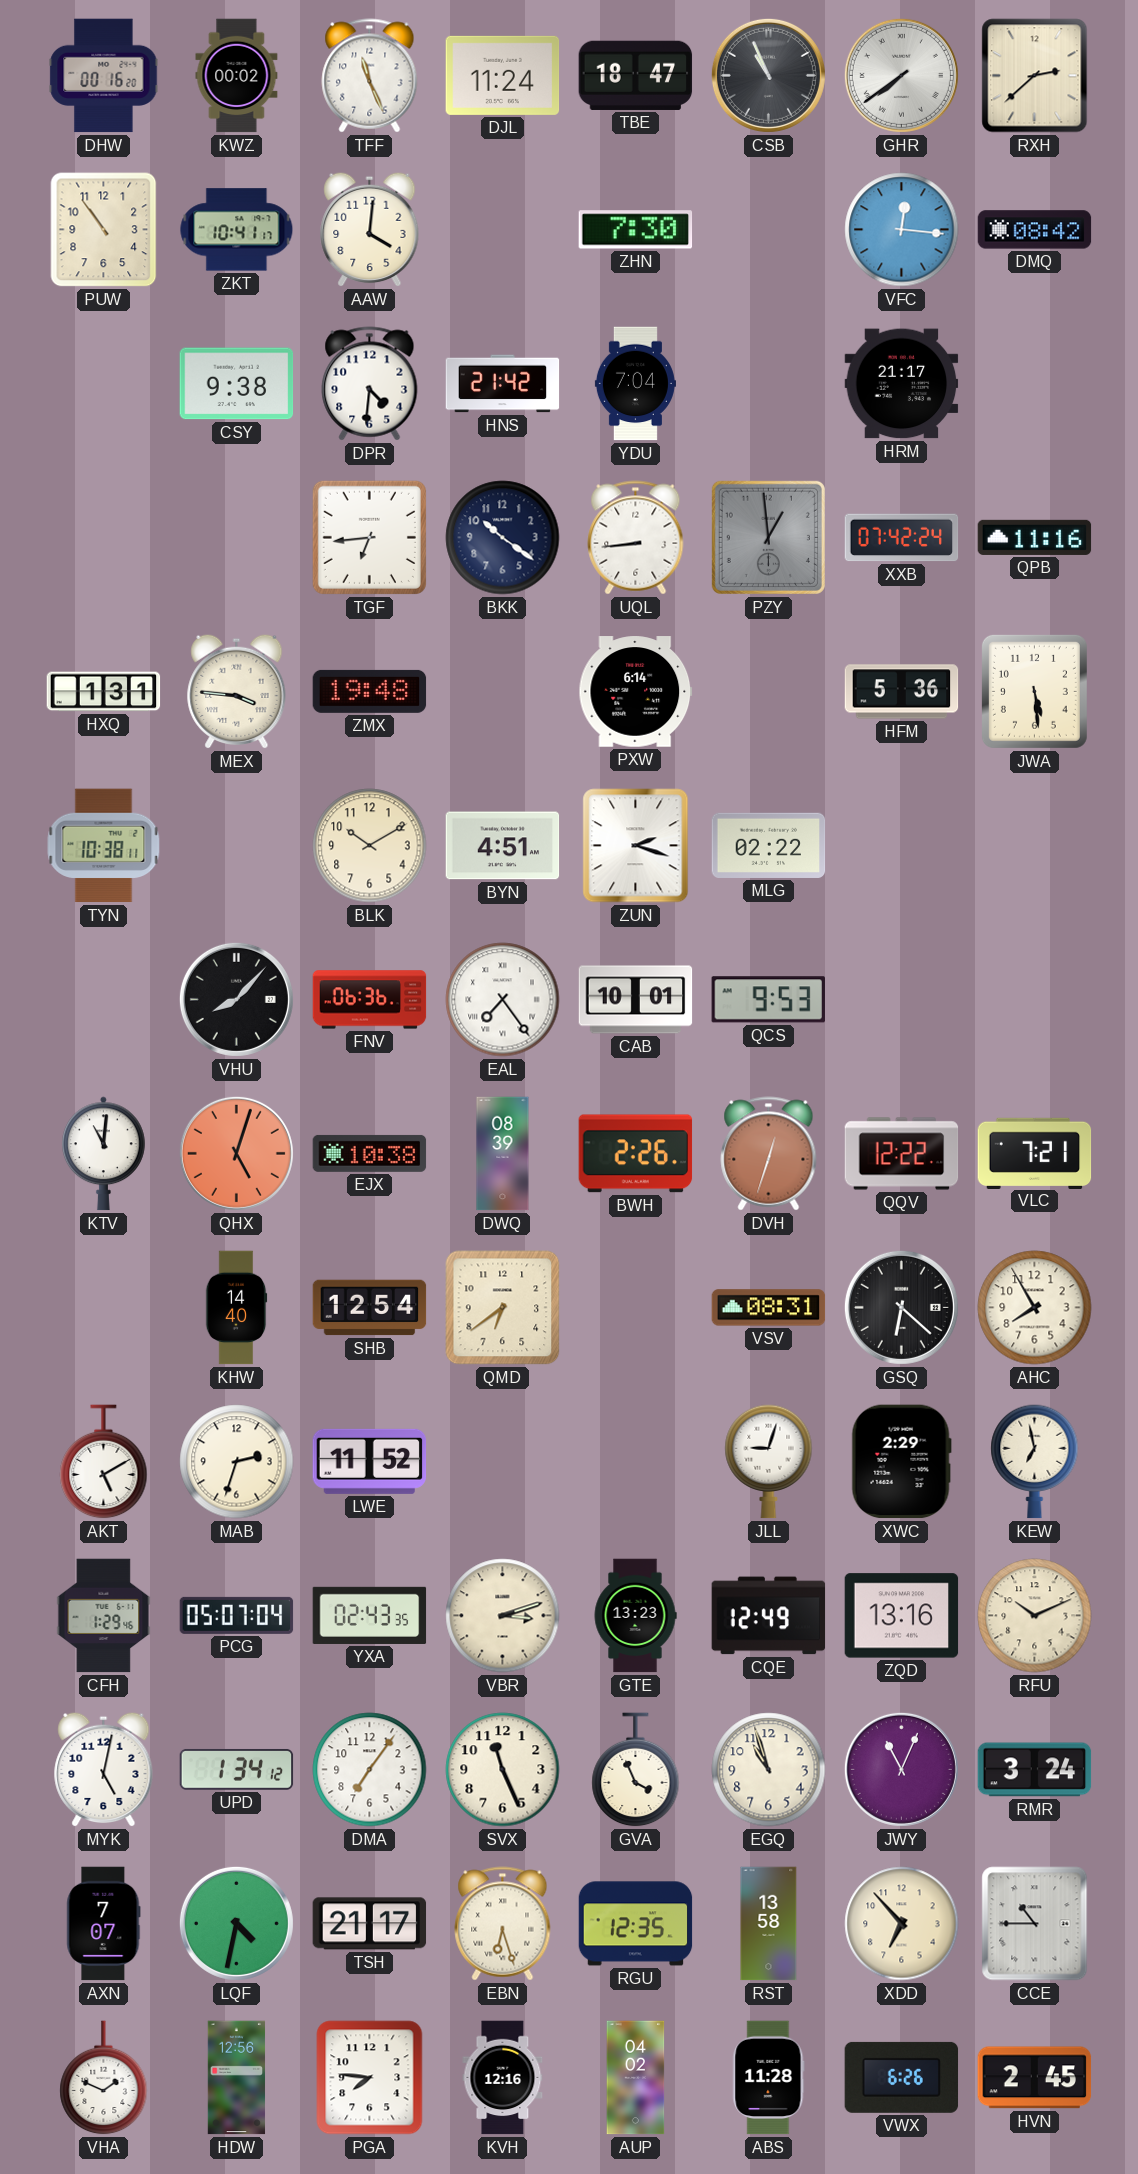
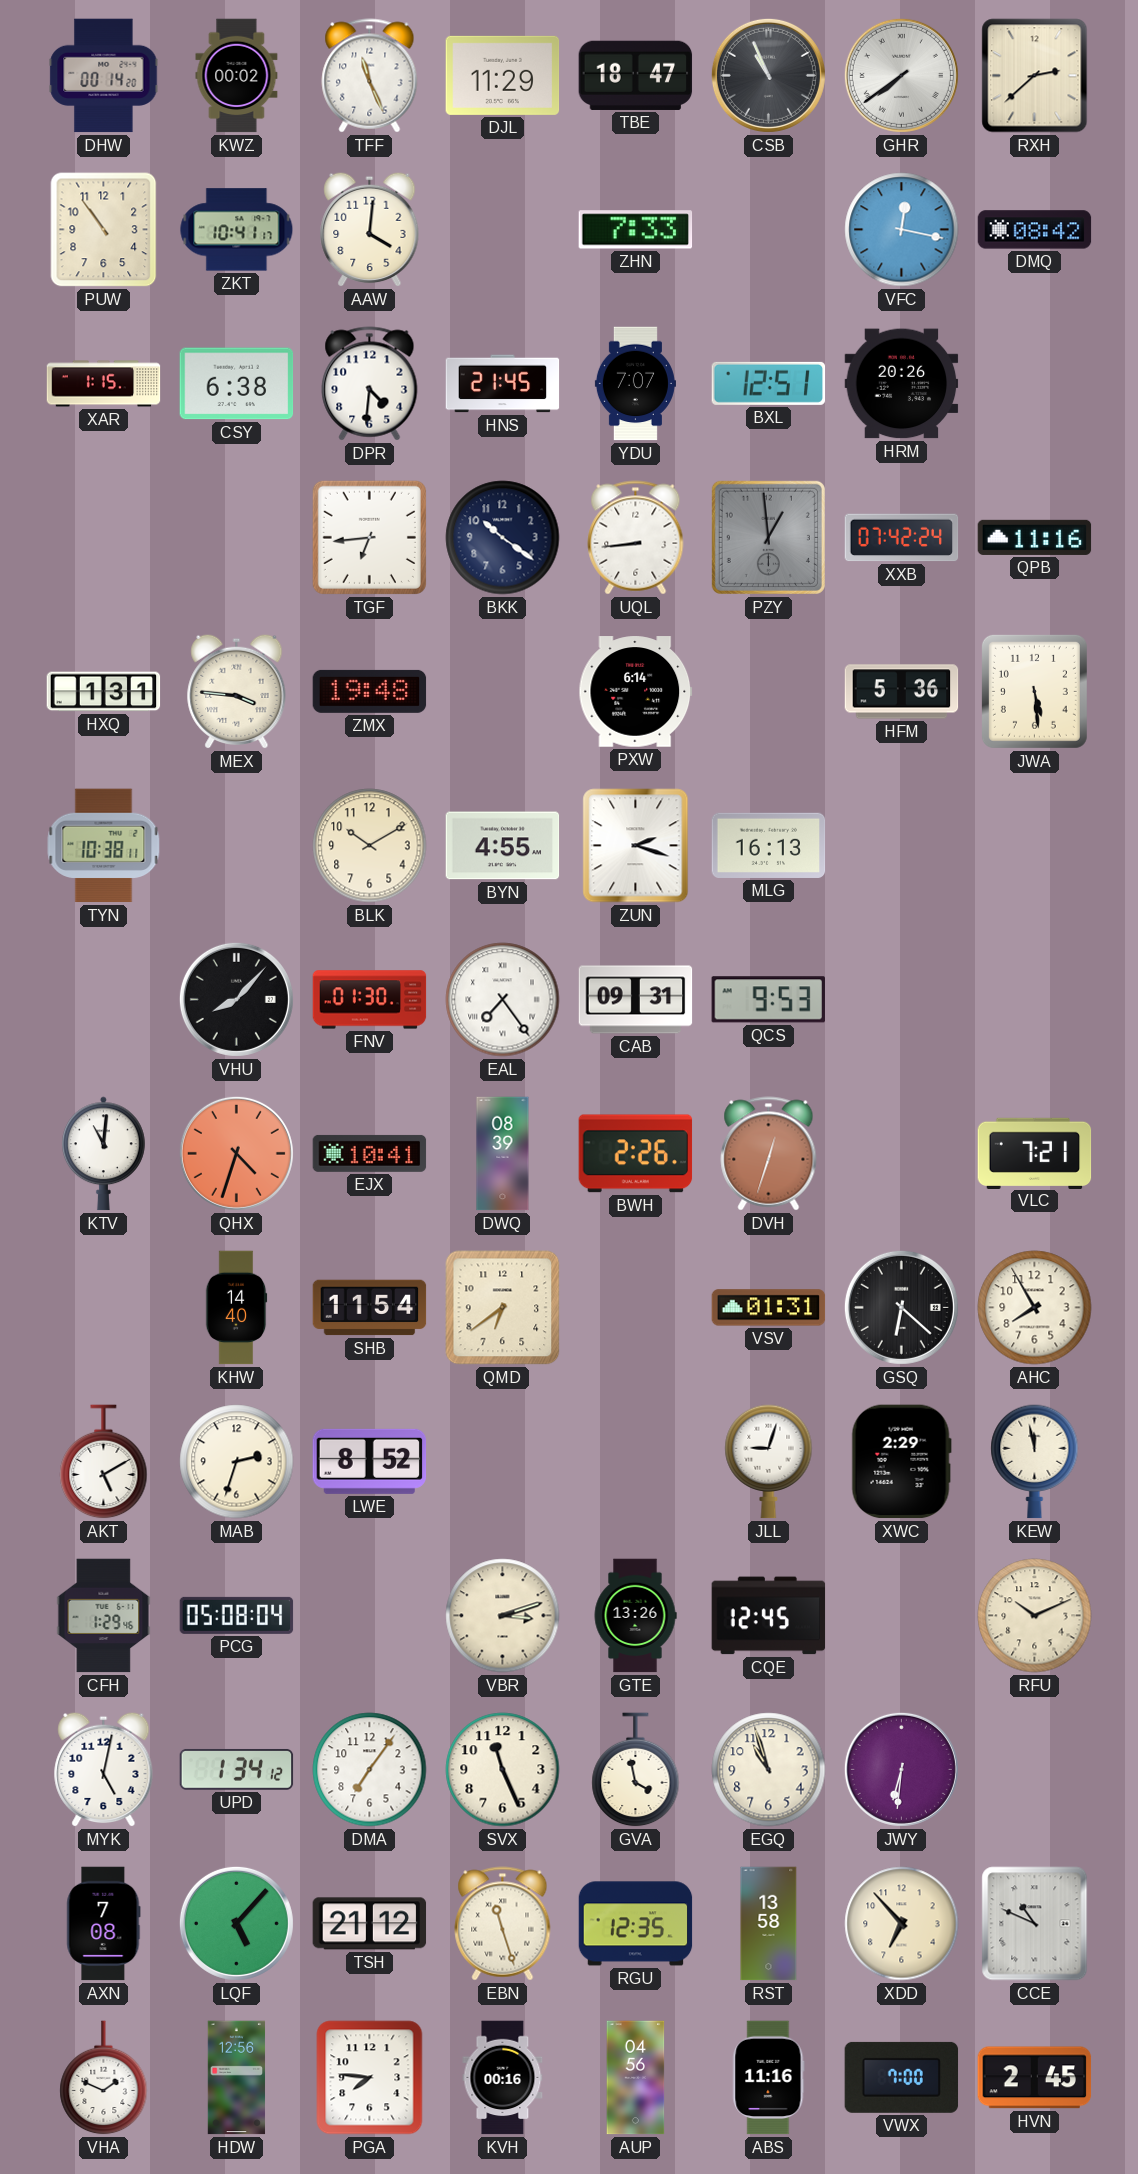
DHW: 00:16 -> 00:14
DJL: 11:24 -> 11:29
ZHN: 7:30 -> 7:33
VFC: 12:16 -> 12:17
XAR: none -> 1:15
CSY: 9:38 -> 6:38
HNS: 21:42 -> 21:45
YDU: 7:04 -> 7:07
BXL: none -> 12:51
HRM: 21:17 -> 20:26
BYN: 4:51 -> 4:55
MLG: 02:22 -> 16:13
FNV: 06:36 -> 01:30
CAB: 10:01 -> 09:31
QHX: 5:03 -> 4:33
EJX: 10:38 -> 10:41
QQV: 12:22 -> none
SHB: 12:54 -> 11:54
VSV: 08:31 -> 01:31
LWE: 11:52 -> 8:52
KEW: 6:58 -> 11:58
PCG: 05:07 -> 05:08
YXA: 02:43 -> none
GTE: 13:23 -> 13:26
CQE: 12:49 -> 12:45
ZQD: 13:16 -> none
GVA: 3:56 -> 3:58
JWY: 11:04 -> 6:31
RMR: 3:24 -> none
AXN: 7:07 -> 7:08
LQF: 4:32 -> 5:07
TSH: 21:17 -> 21:12
EBN: 6:27 -> 11:27
CCE: 10:45 -> 10:49
KVH: 12:16 -> 00:16
AUP: 04:02 -> 04:56
ABS: 11:28 -> 11:16
VWX: 6:26 -> 7:00
